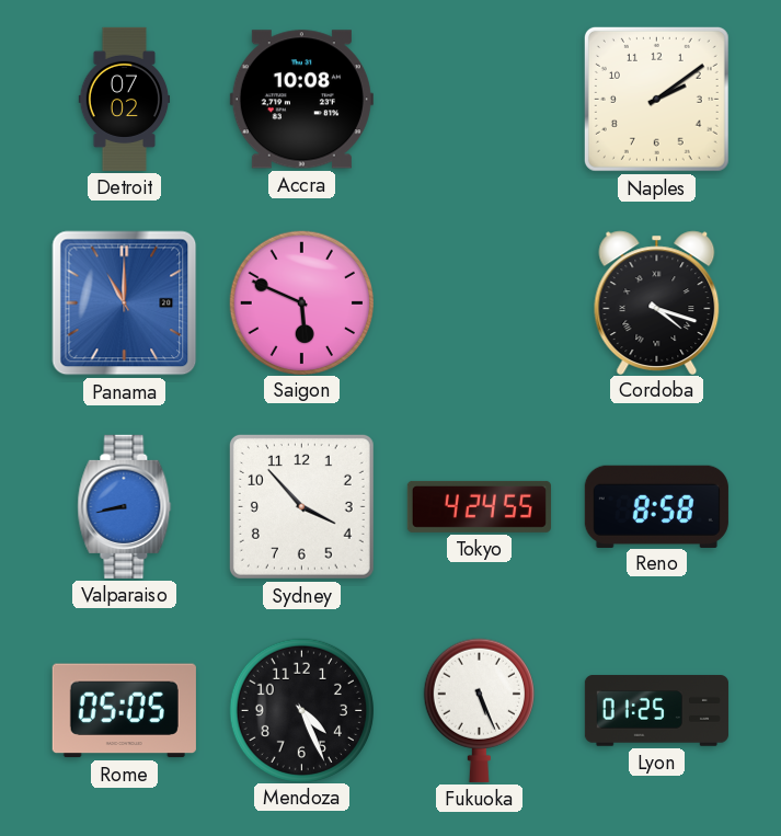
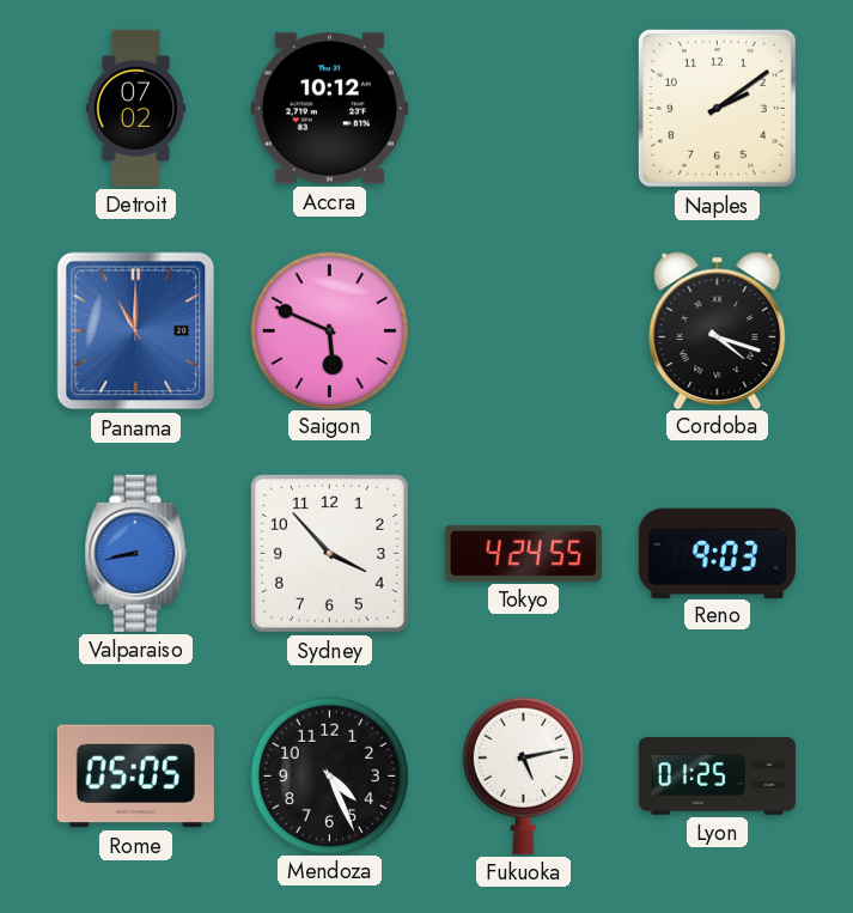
Accra: 10:08 -> 10:12
Reno: 8:58 -> 9:03
Fukuoka: 5:26 -> 5:13
